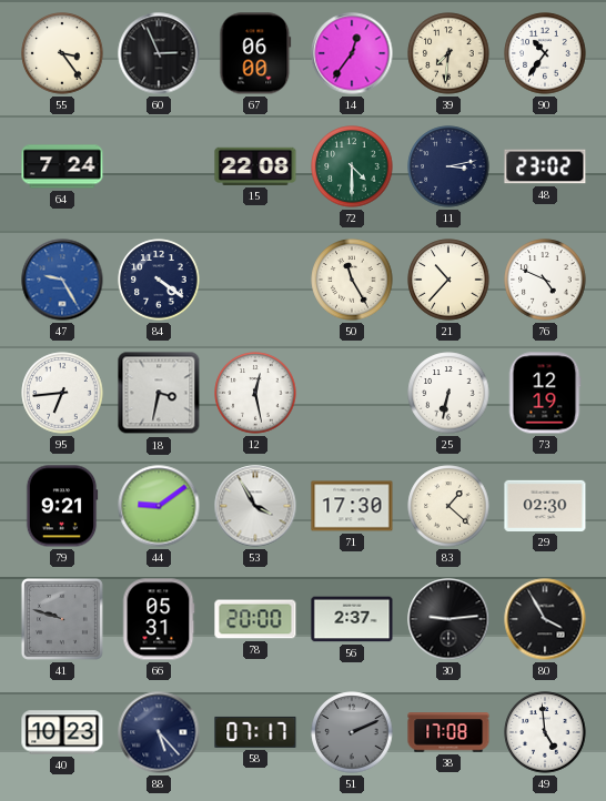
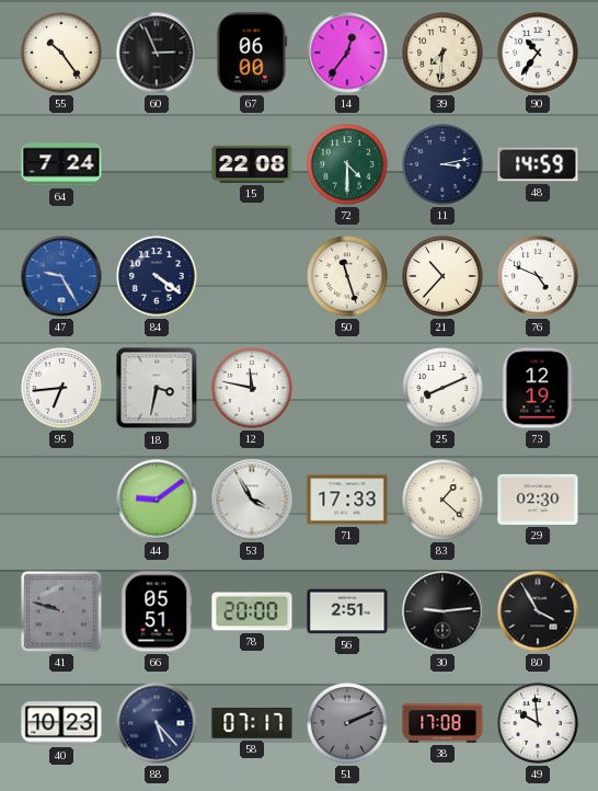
55: 3:24 -> 10:24
48: 23:02 -> 14:59
50: 11:25 -> 11:27
12: 12:28 -> 11:47
25: 6:32 -> 8:11
79: 9:21 -> none
71: 17:30 -> 17:33
66: 05:31 -> 05:51
56: 2:37 -> 2:51
49: 4:59 -> 9:59
